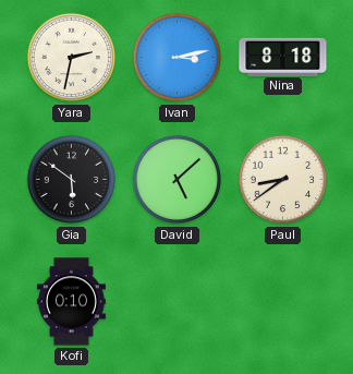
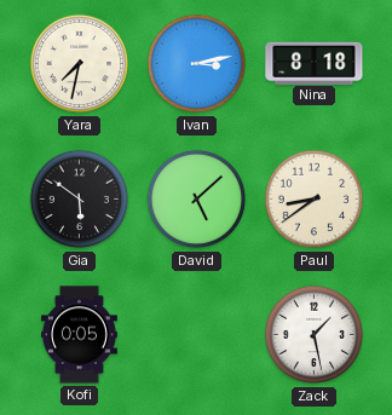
Yara: 2:32 -> 7:32
Kofi: 0:10 -> 0:05
Zack: none -> 1:28
